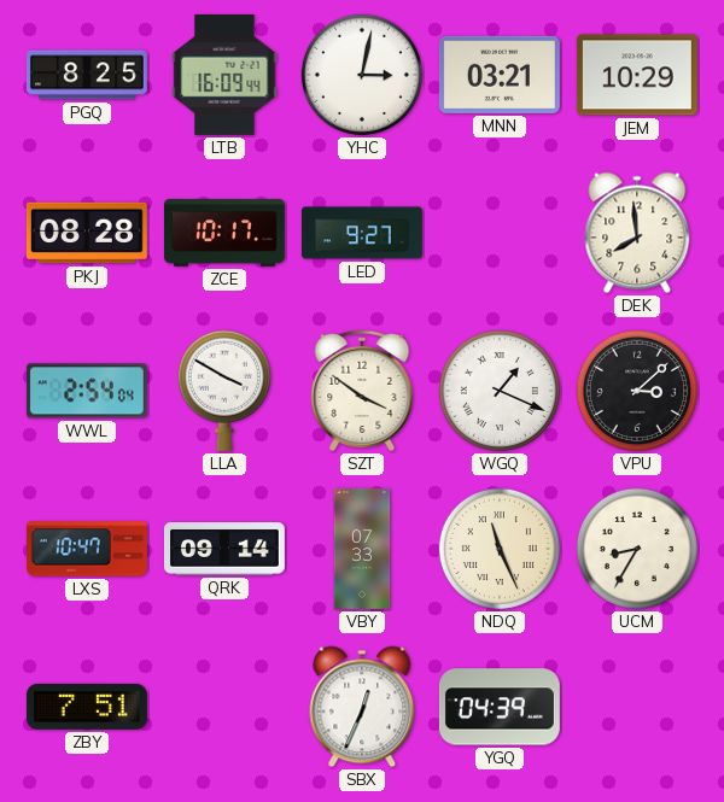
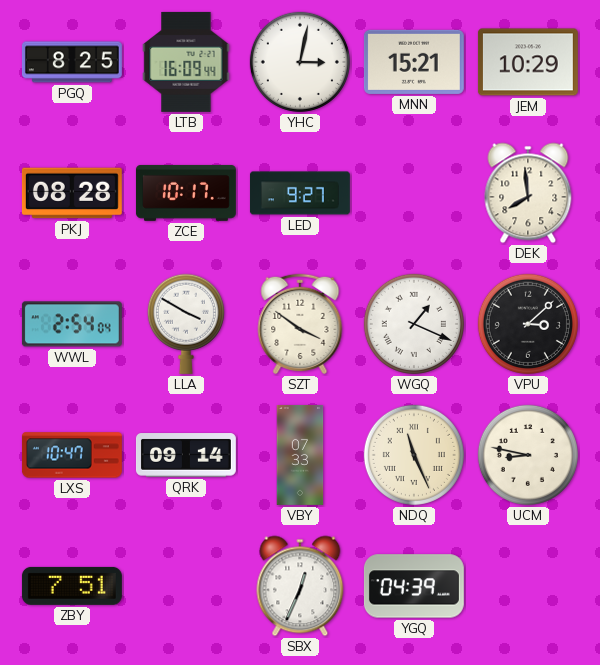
MNN: 03:21 -> 15:21
UCM: 8:35 -> 8:47
